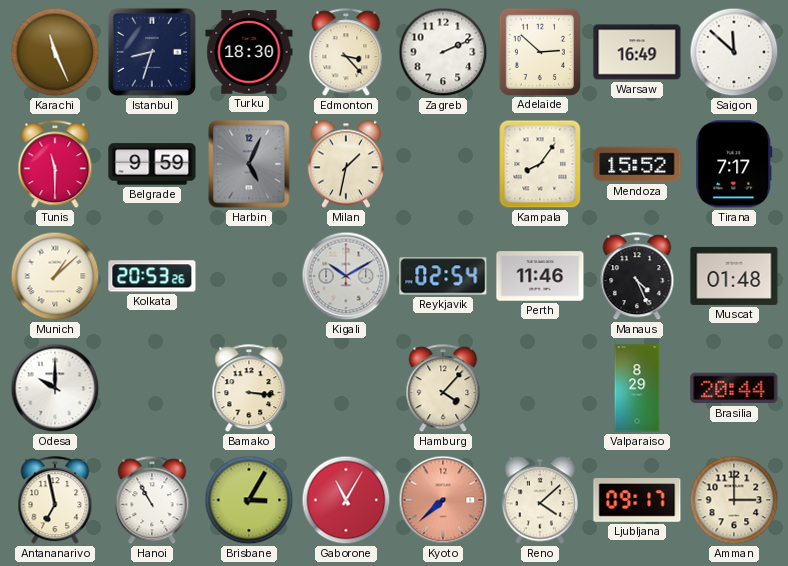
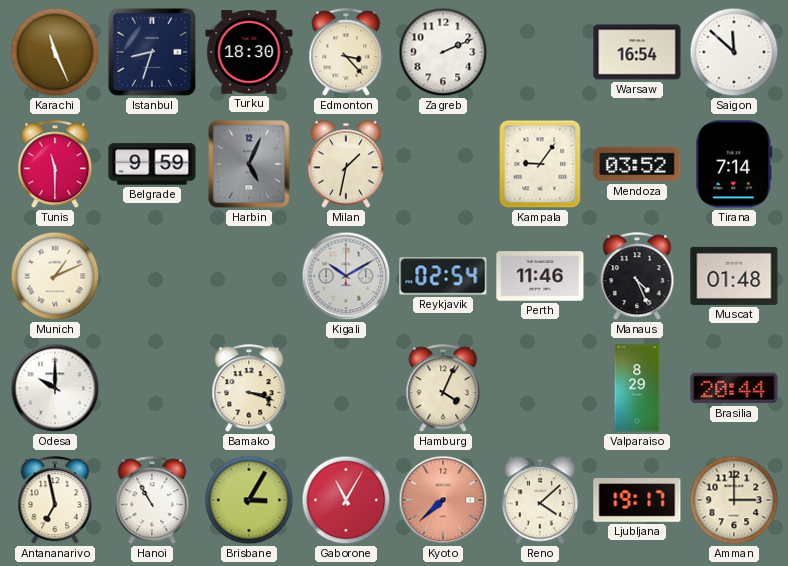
Adelaide: 2:52 -> none
Warsaw: 16:49 -> 16:54
Kampala: 8:06 -> 9:06
Mendoza: 15:52 -> 03:52
Tirana: 7:17 -> 7:14
Munich: 1:08 -> 1:11
Kolkata: 20:53 -> none
Bamako: 3:16 -> 3:18
Hamburg: 4:07 -> 4:04
Ljubljana: 09:17 -> 19:17
